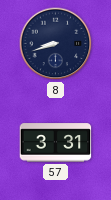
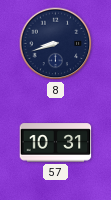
57: 3:31 -> 10:31
